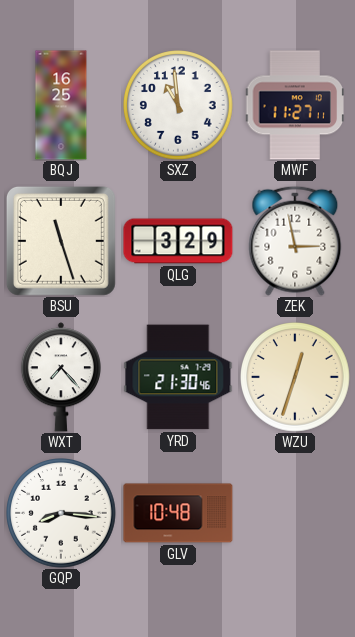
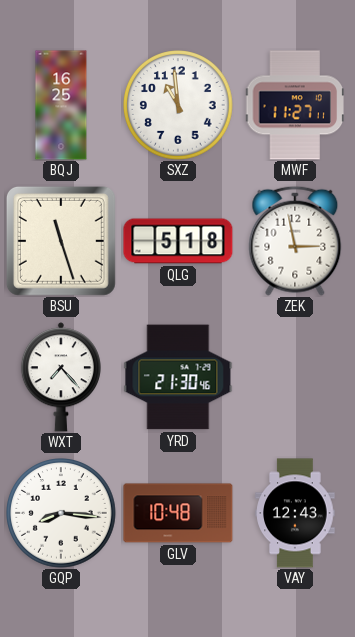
QLG: 3:29 -> 5:18
WZU: 12:33 -> none
VAY: none -> 12:43
